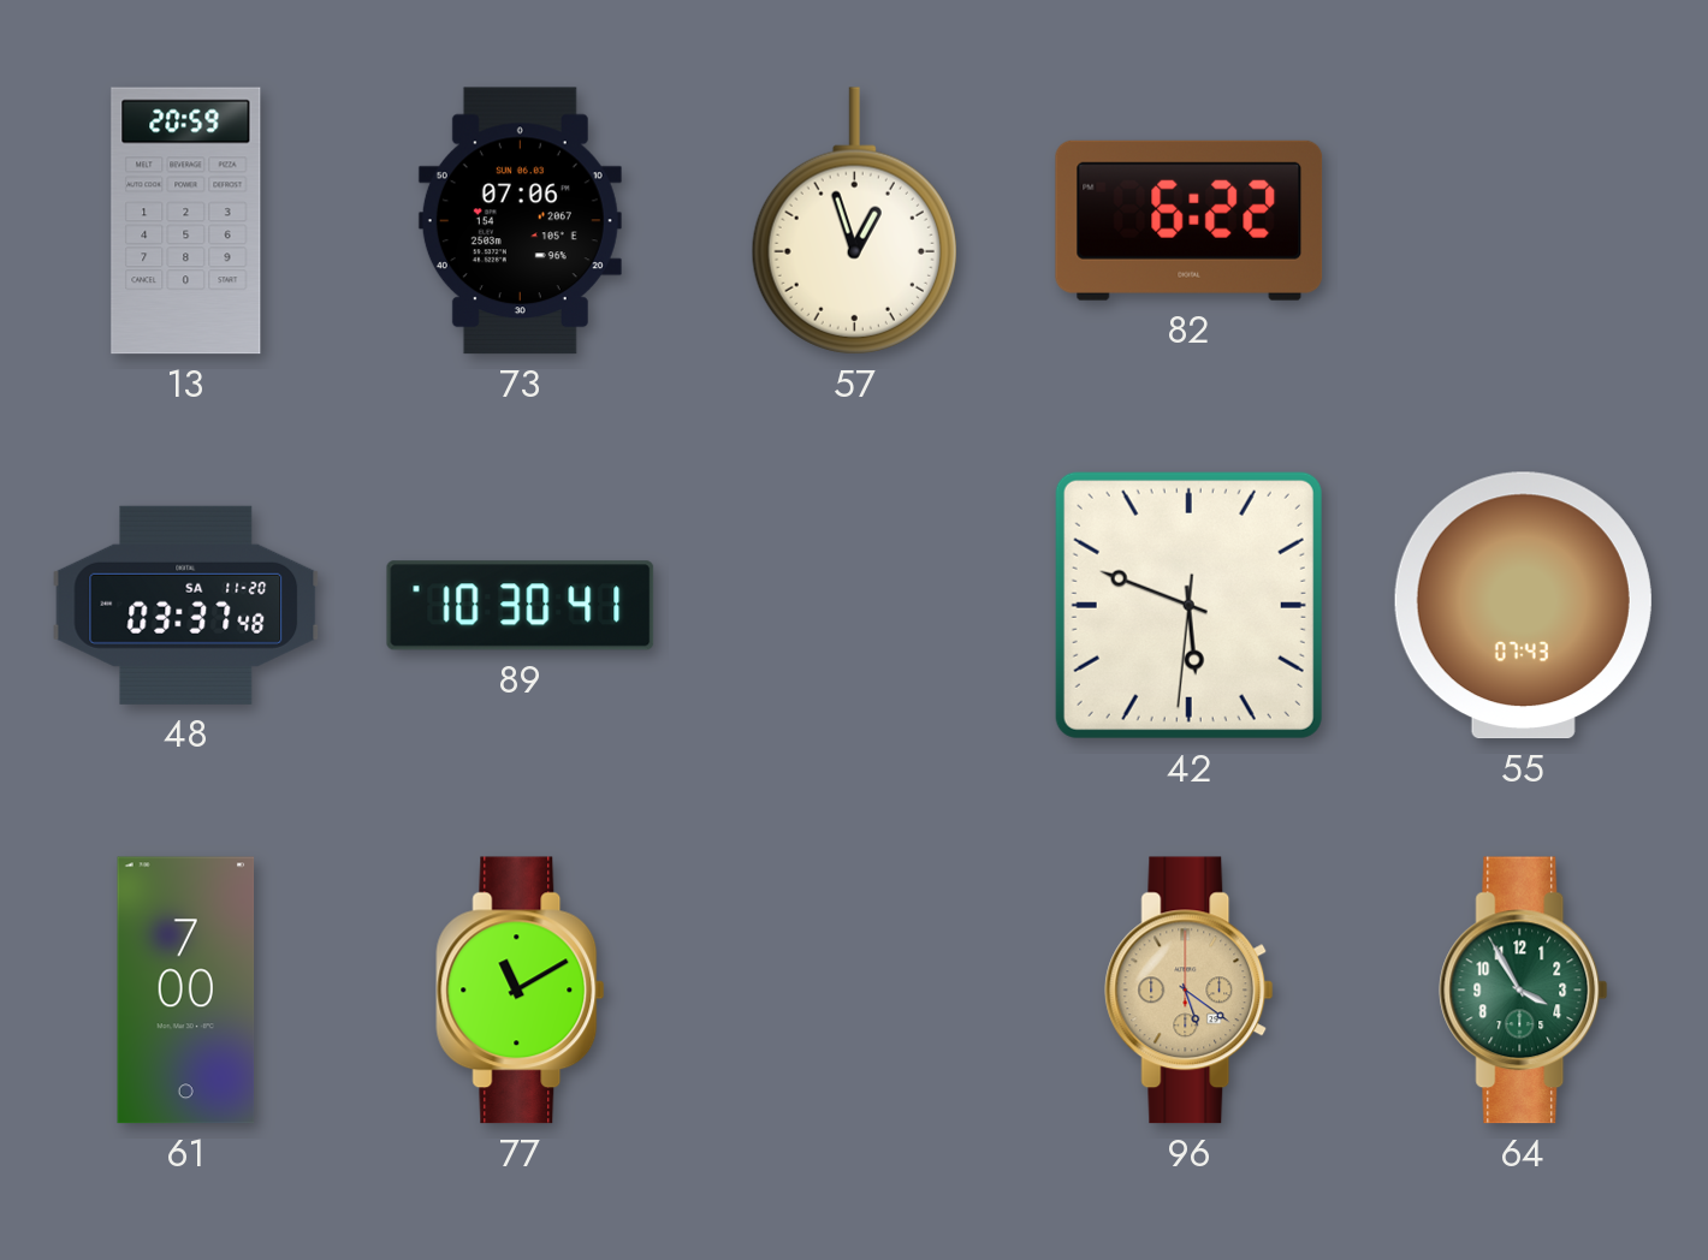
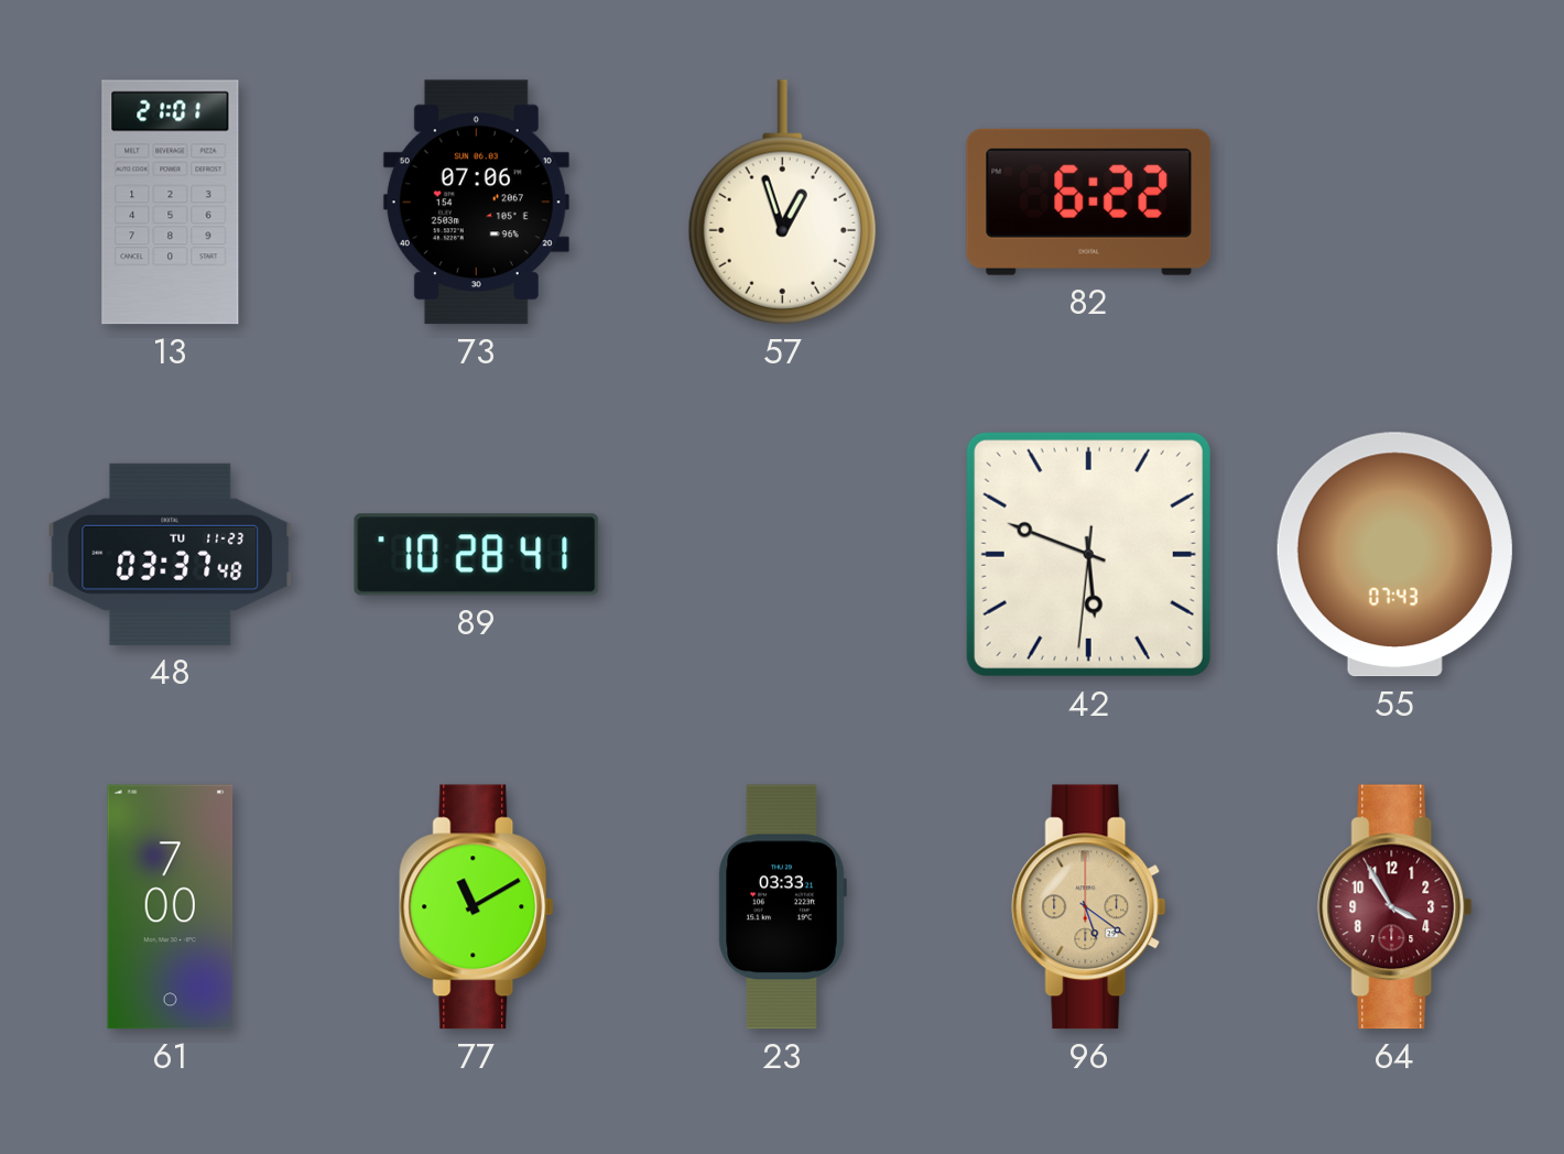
13: 20:59 -> 21:01
48 date: SA 11-20 -> TU 11-23
89: 10:30 -> 10:28
23: none -> 03:33
64 dial: green -> burgundy
